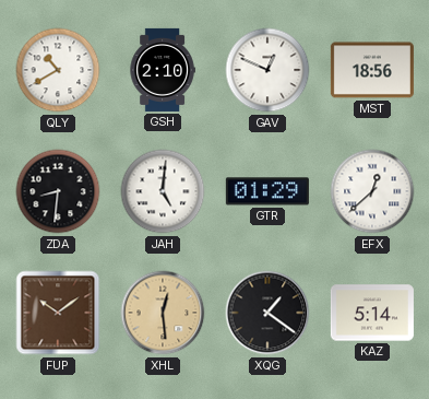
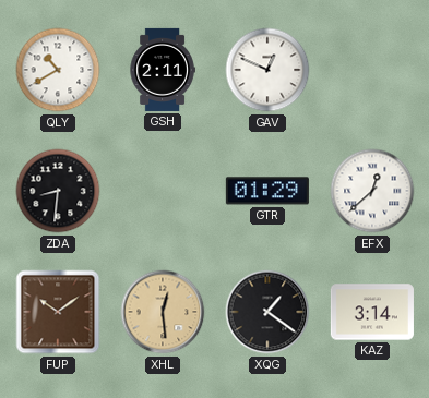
GSH: 2:10 -> 2:11
MST: 18:56 -> none
JAH: 5:01 -> none
KAZ: 5:14 -> 3:14
